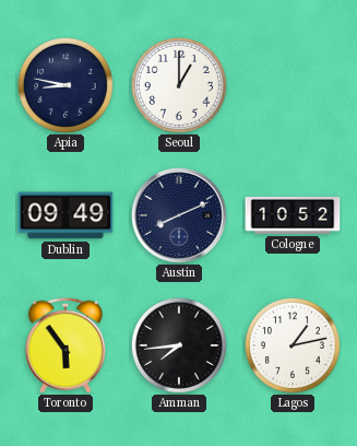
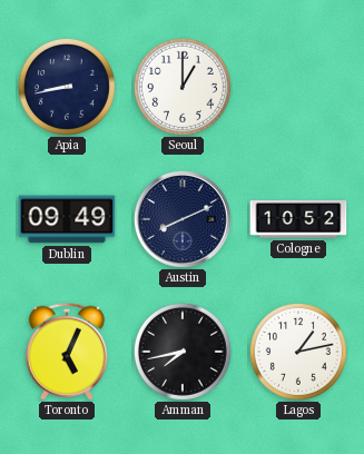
Apia: 8:47 -> 8:43
Toronto: 5:54 -> 5:04
Amman: 7:44 -> 7:43
